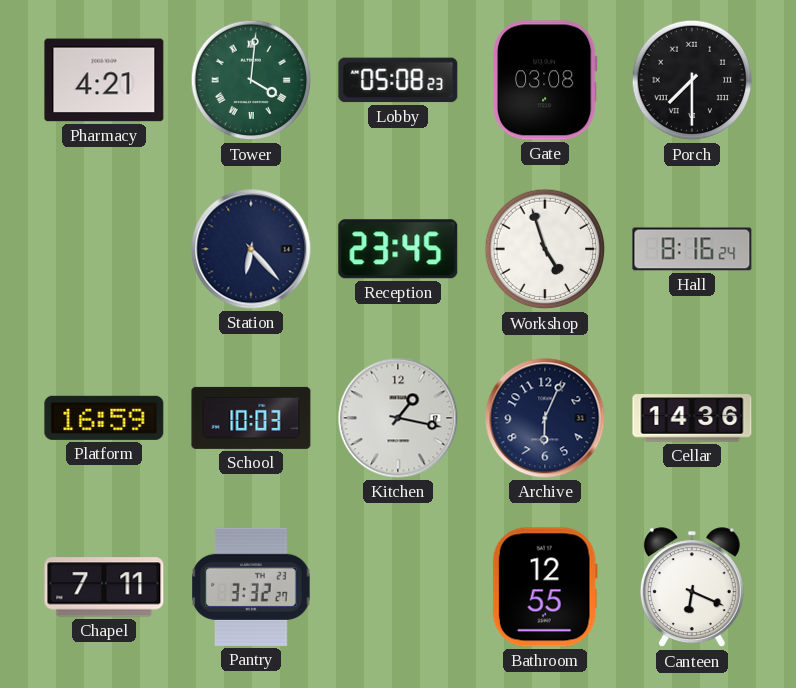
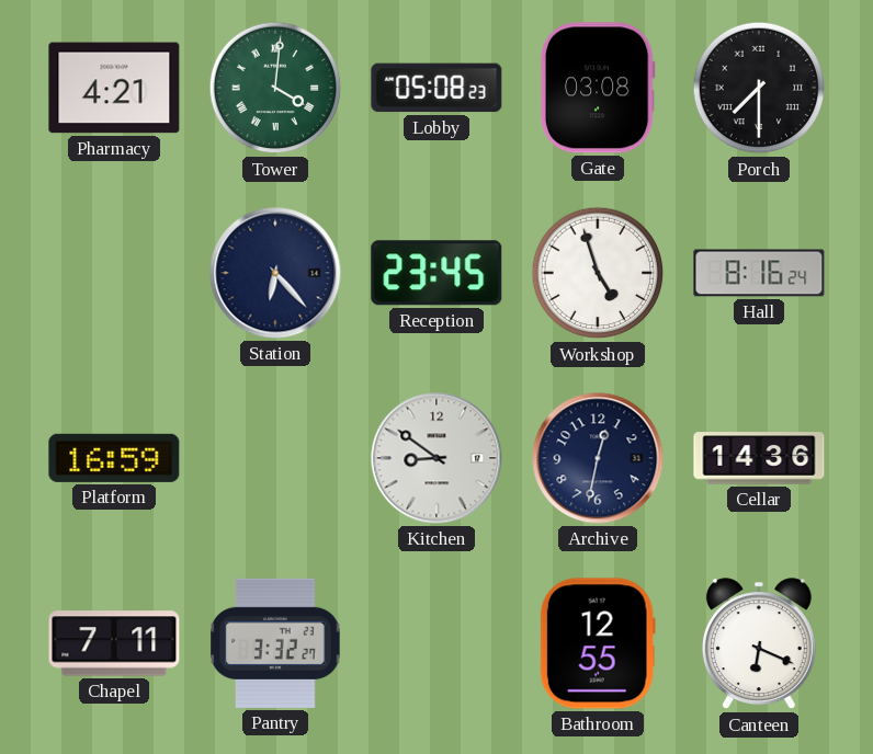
School: 10:03 -> none
Kitchen: 1:17 -> 8:51
Archive: 6:04 -> 12:32
